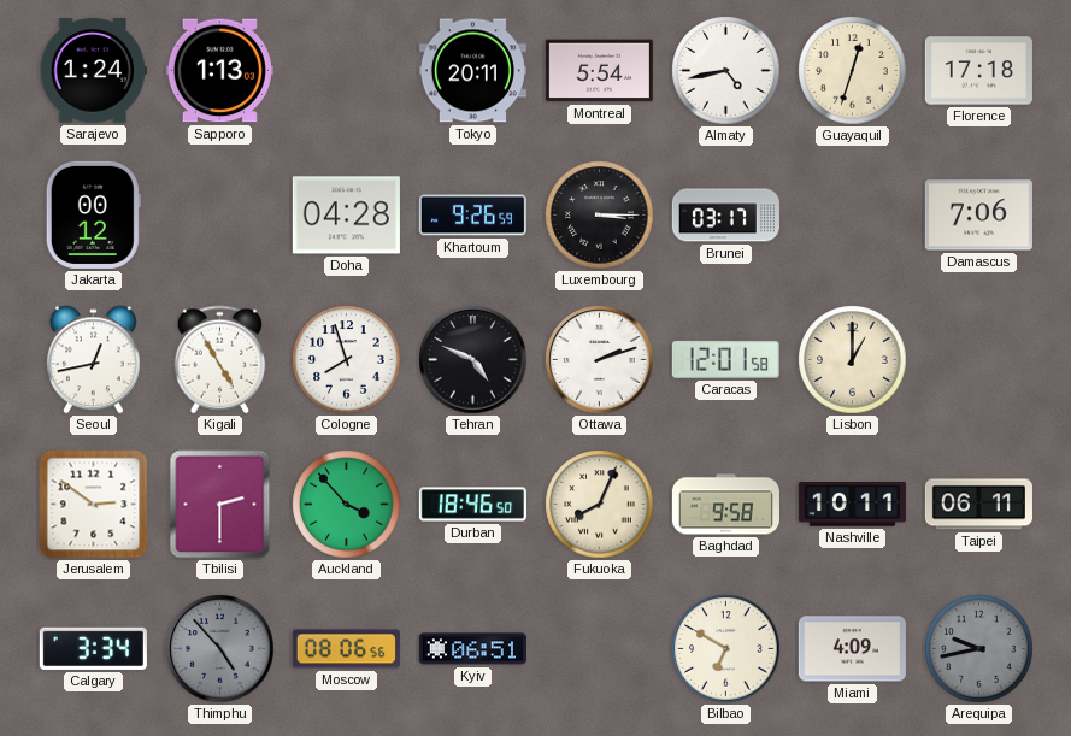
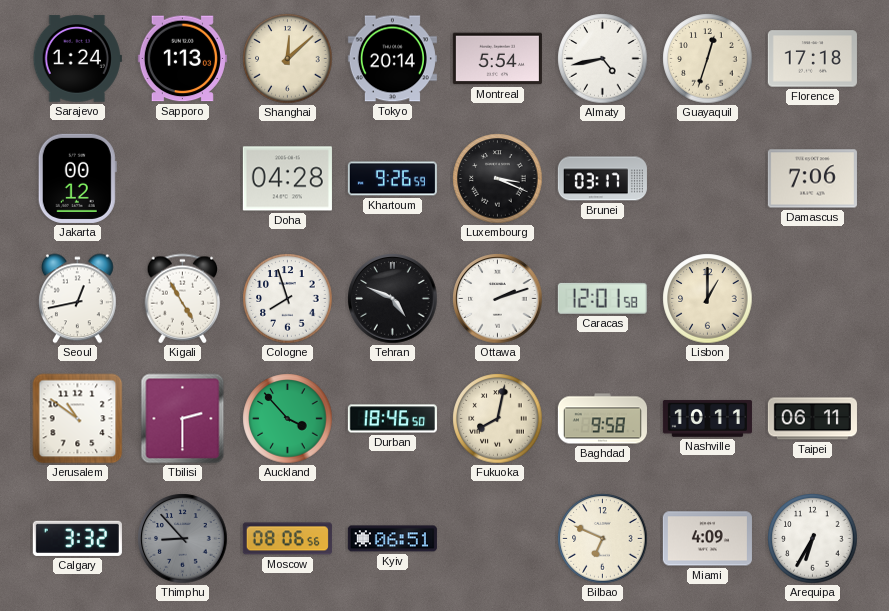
Shanghai: none -> 12:08
Tokyo: 20:11 -> 20:14
Luxembourg: 3:15 -> 3:19
Jerusalem: 2:51 -> 10:51
Fukuoka: 8:04 -> 8:02
Calgary: 3:34 -> 3:32
Thimphu: 4:53 -> 8:53
Bilbao: 6:50 -> 6:49
Arequipa: 9:43 -> 6:35
Arequipa dial: grey -> white
